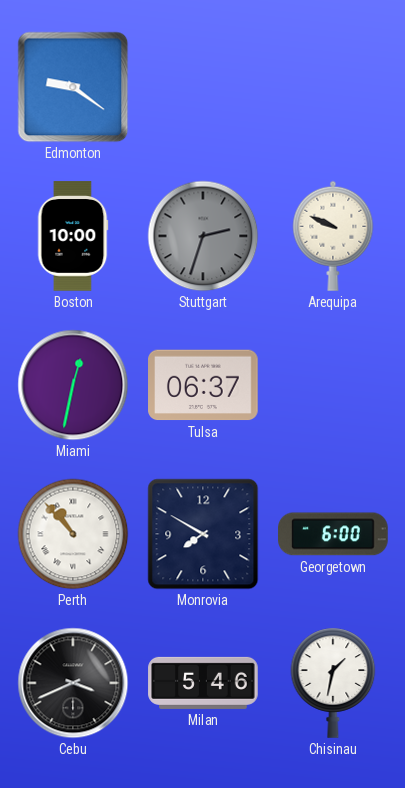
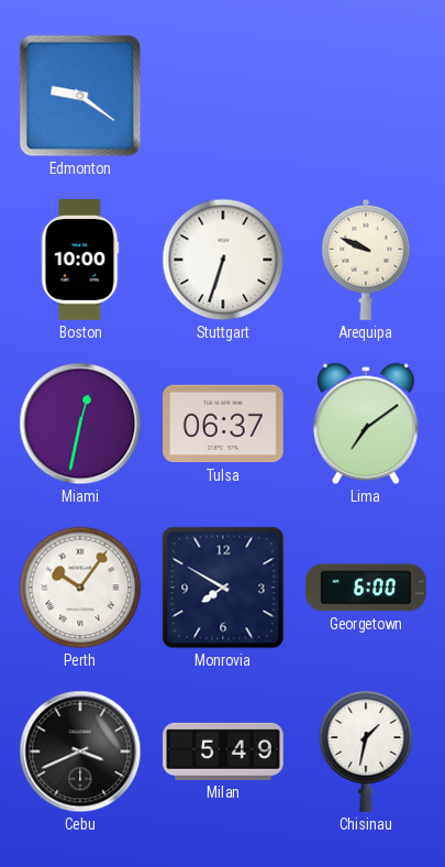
Stuttgart: 2:33 -> 6:33
Stuttgart dial: grey -> white
Lima: none -> 7:09
Perth: 10:53 -> 10:06
Milan: 5:46 -> 5:49
